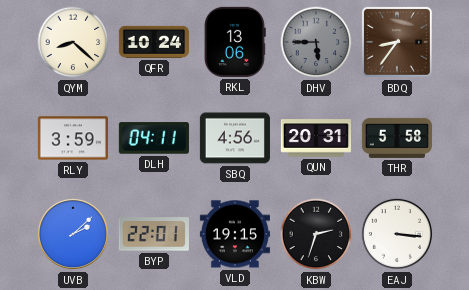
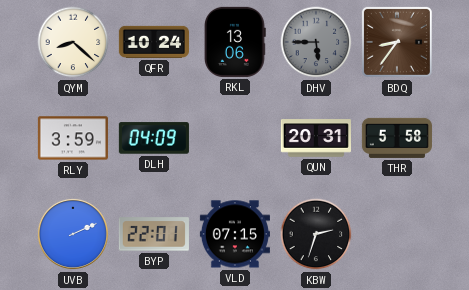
DLH: 04:11 -> 04:09
SBQ: 4:56 -> none
UVB: 2:08 -> 2:11
VLD: 19:15 -> 07:15
EAJ: 3:16 -> none
